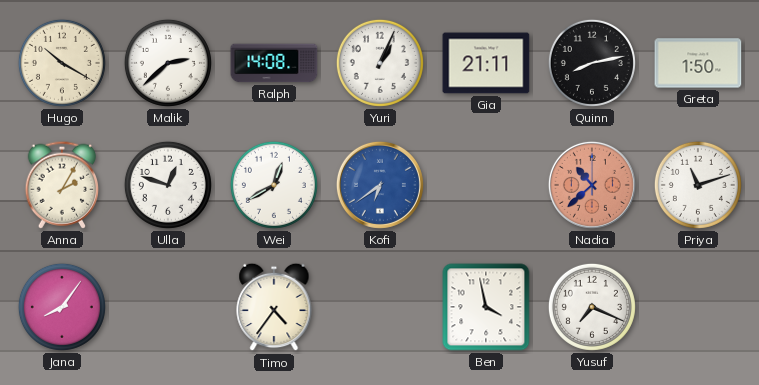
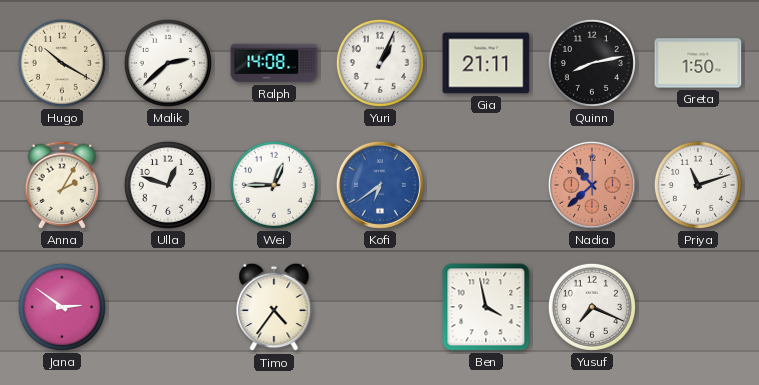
Wei: 12:40 -> 12:45
Jana: 8:06 -> 2:51
